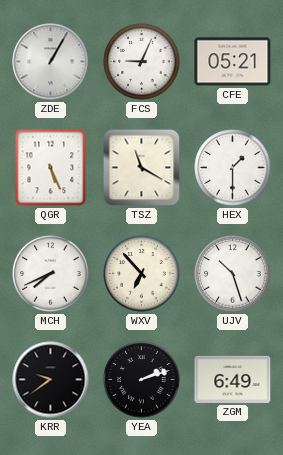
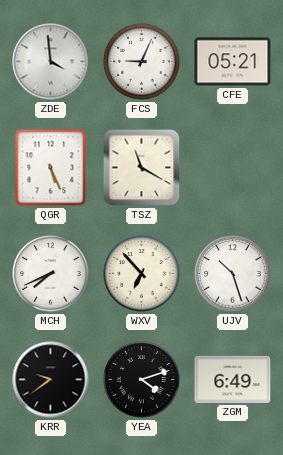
ZDE: 1:05 -> 3:59
HEX: 1:30 -> none
YEA: 2:12 -> 4:12
